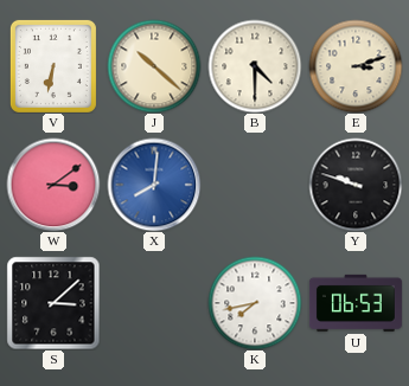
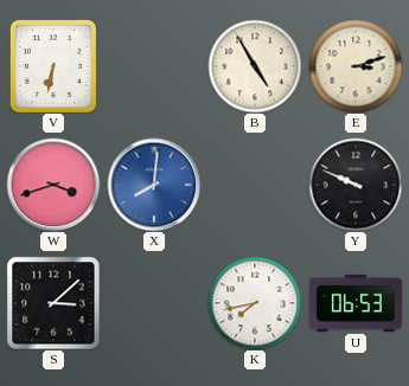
J: 10:22 -> none
B: 4:30 -> 4:55
W: 3:09 -> 3:42
Y: 9:48 -> 9:49
